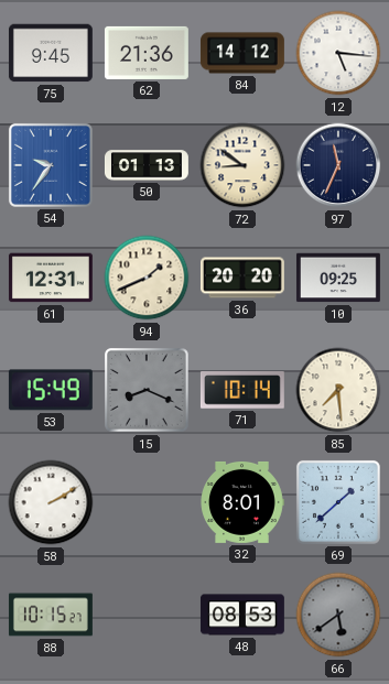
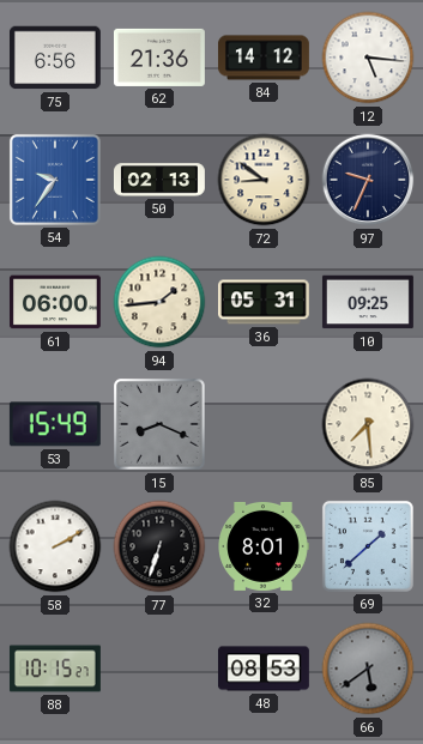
75: 9:45 -> 6:56
50: 01:13 -> 02:13
97: 11:34 -> 9:34
61: 12:31 -> 06:00
94: 1:41 -> 1:44
36: 20:20 -> 05:31
71: 10:14 -> none
77: none -> 6:33
